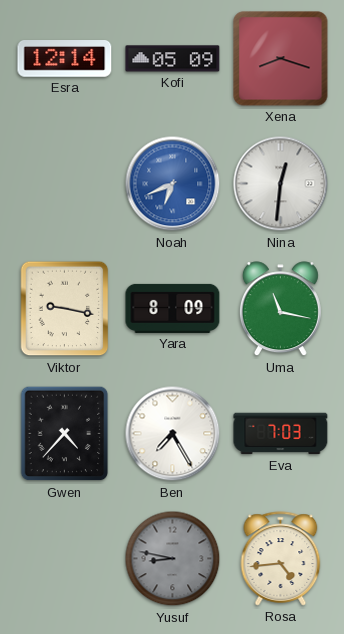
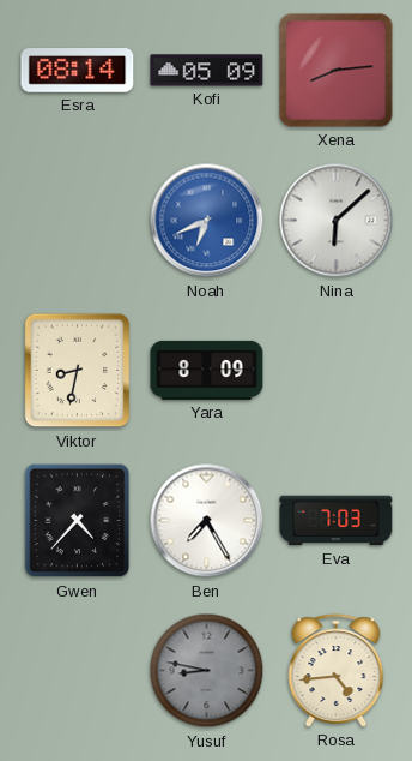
Esra: 12:14 -> 08:14
Xena: 8:18 -> 8:14
Nina: 12:31 -> 6:08
Viktor: 9:17 -> 8:32
Uma: 11:17 -> none
